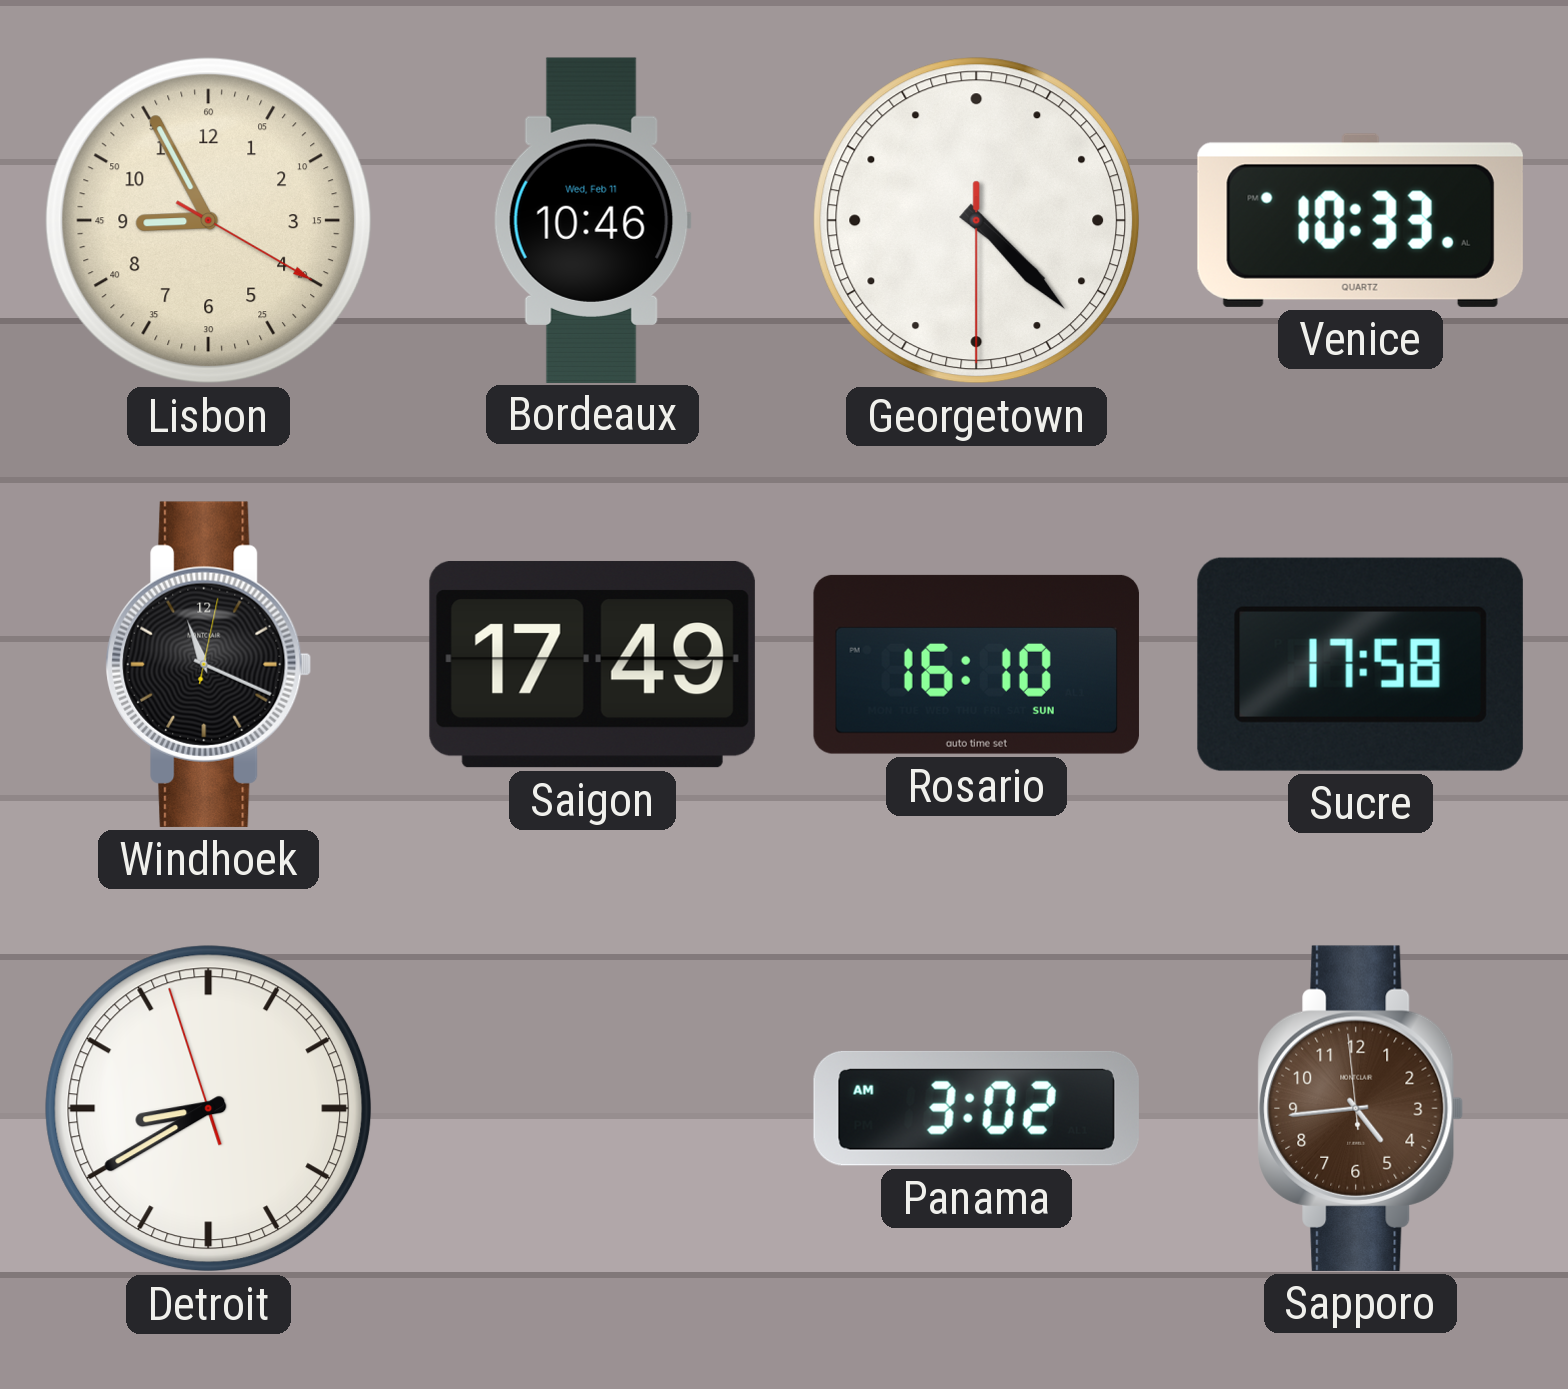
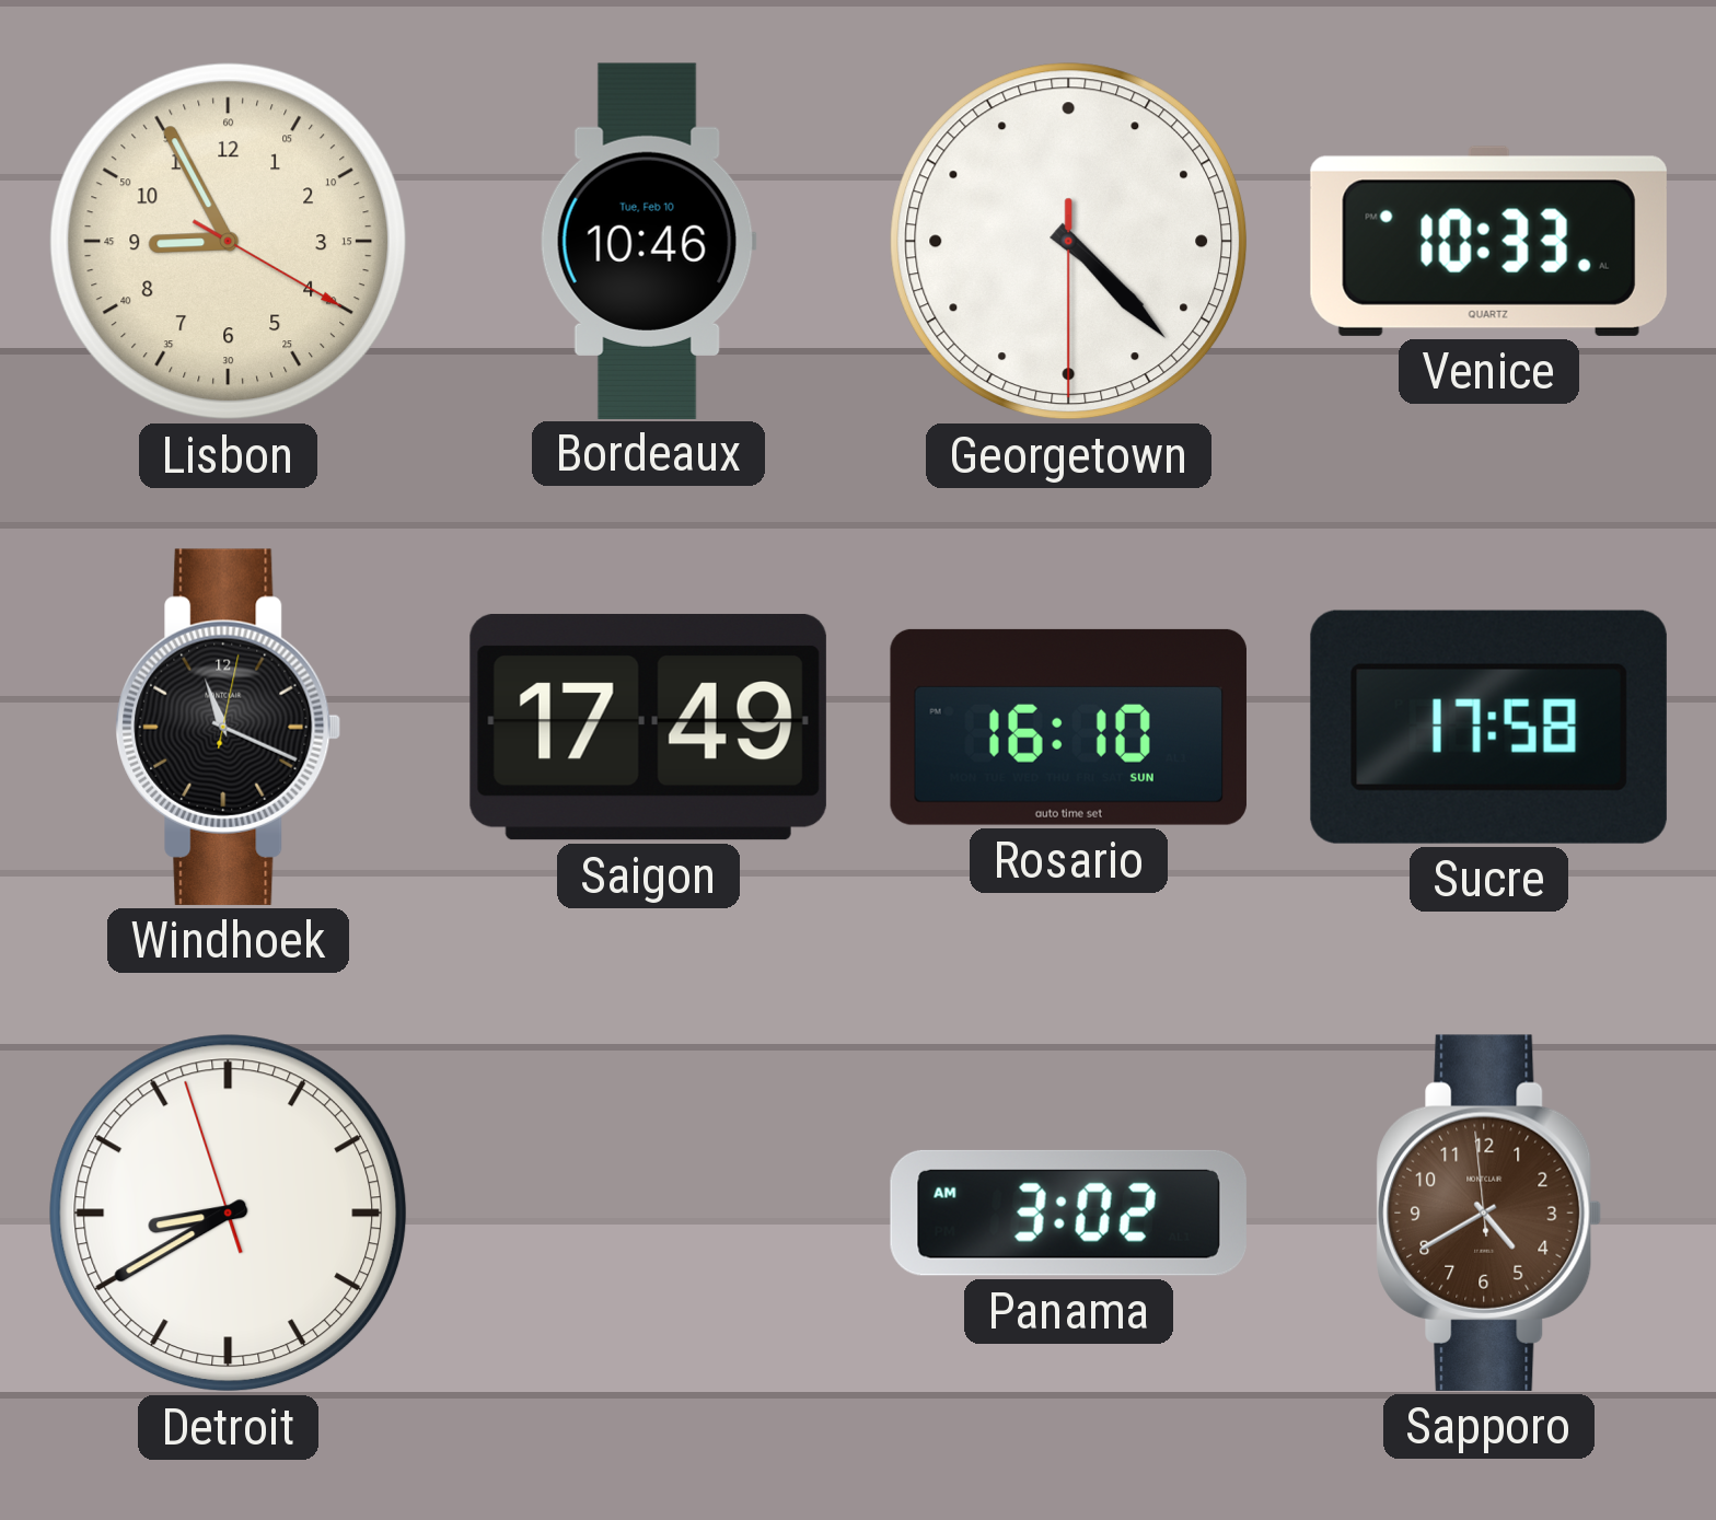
Bordeaux date: Wed, Feb 11 -> Tue, Feb 10
Sapporo: 4:43 -> 4:39
